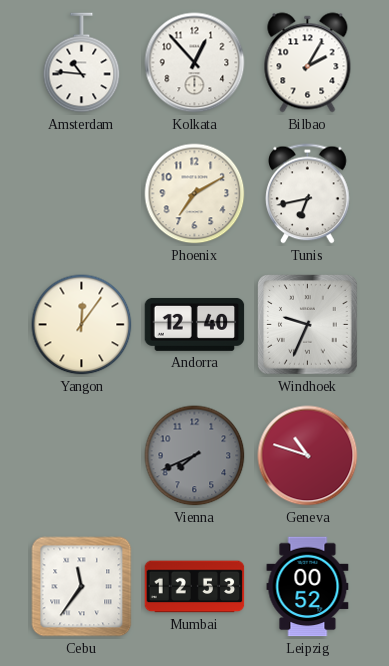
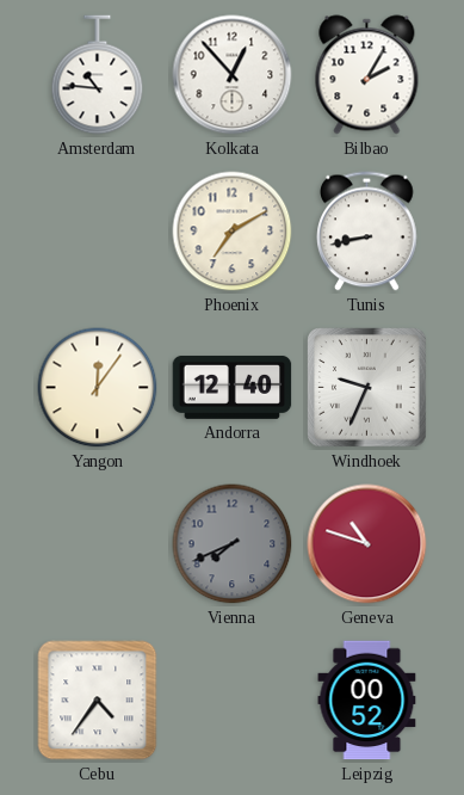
Tunis: 6:43 -> 8:43
Cebu: 11:36 -> 4:36
Mumbai: 12:53 -> none
